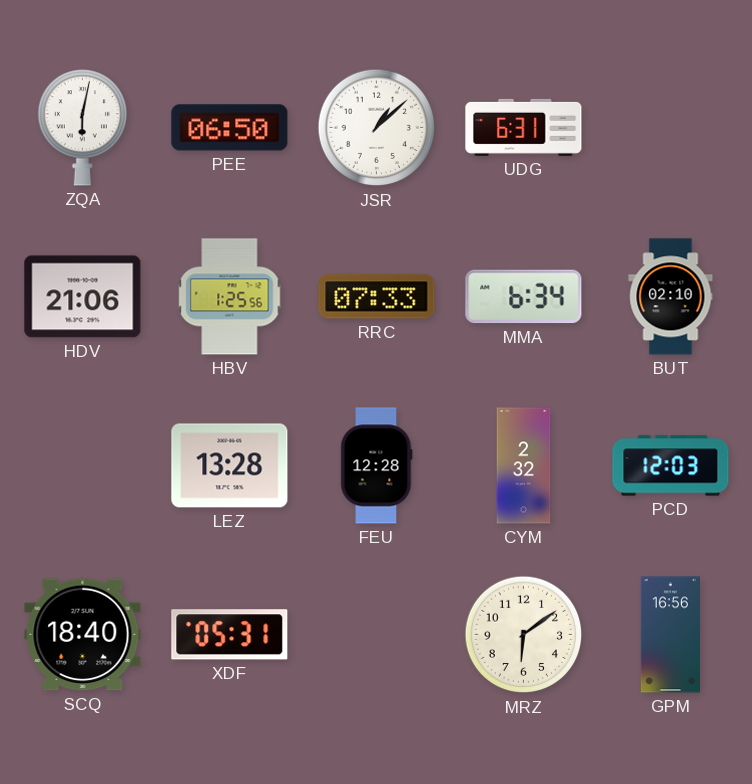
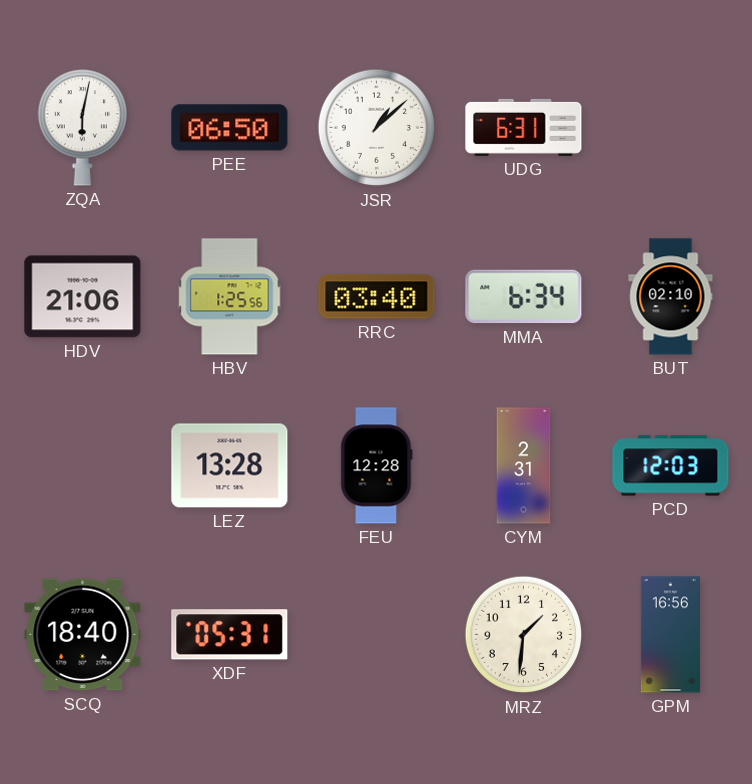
RRC: 07:33 -> 03:40
CYM: 2:32 -> 2:31
MRZ: 6:09 -> 1:31
